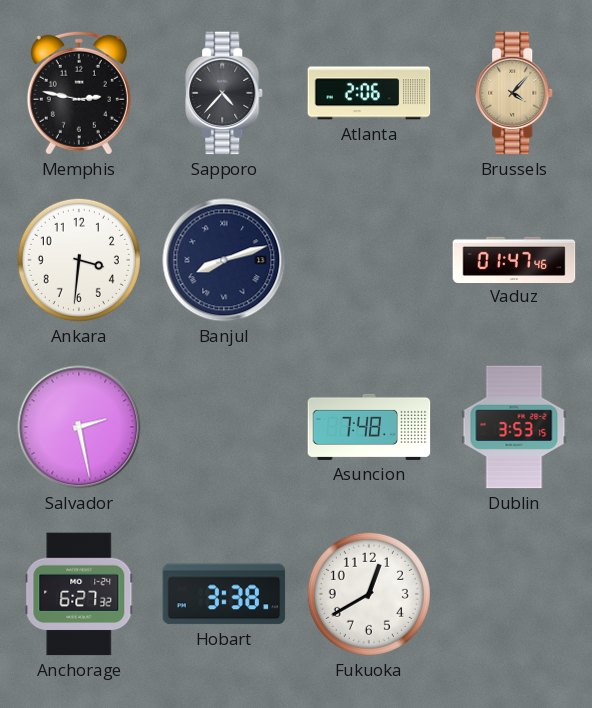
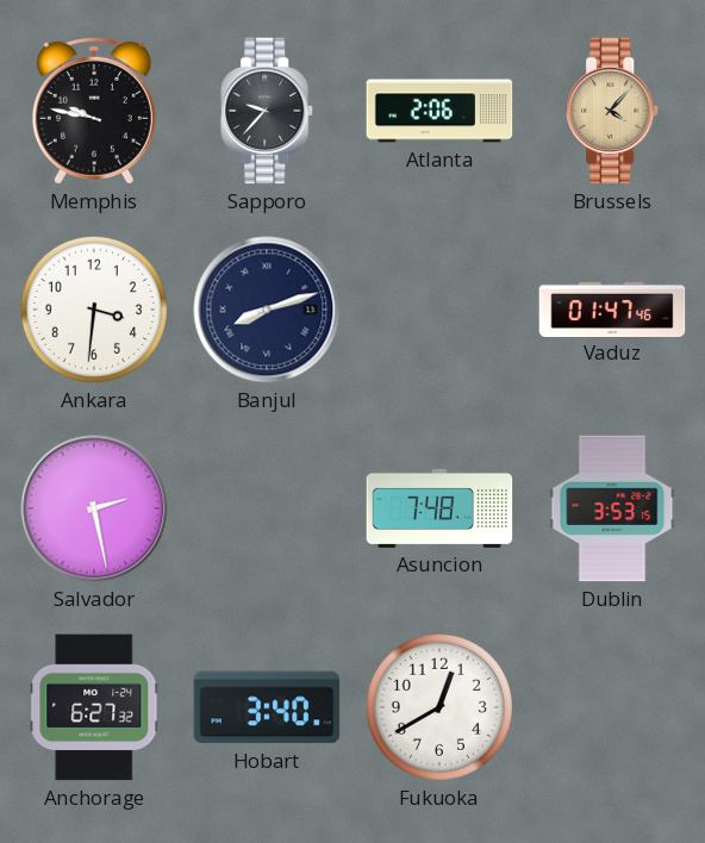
Memphis: 2:47 -> 9:47
Sapporo: 4:37 -> 9:37
Hobart: 3:38 -> 3:40
